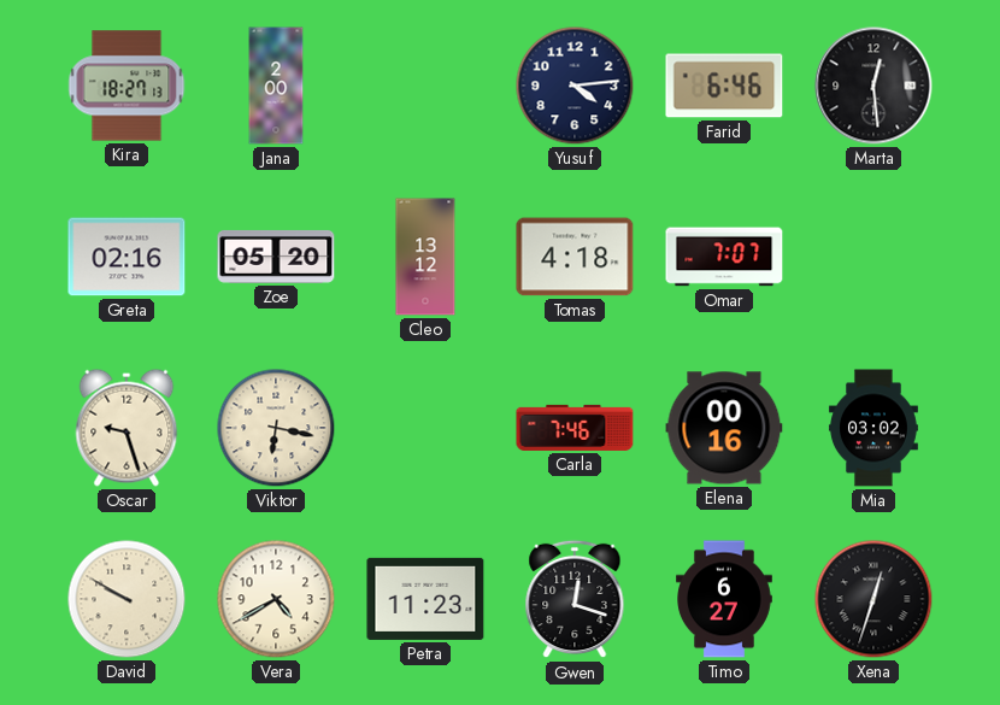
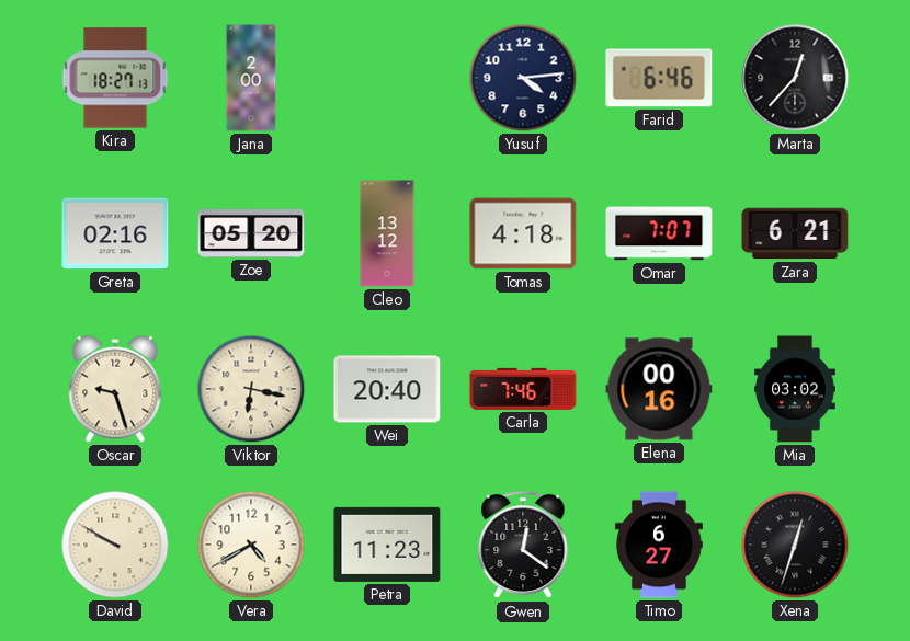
Marta: 12:29 -> 12:37
Zara: none -> 6:21
Wei: none -> 20:40
Gwen: 12:18 -> 12:21
